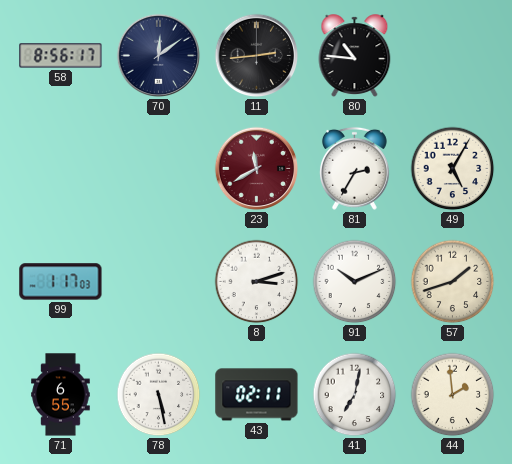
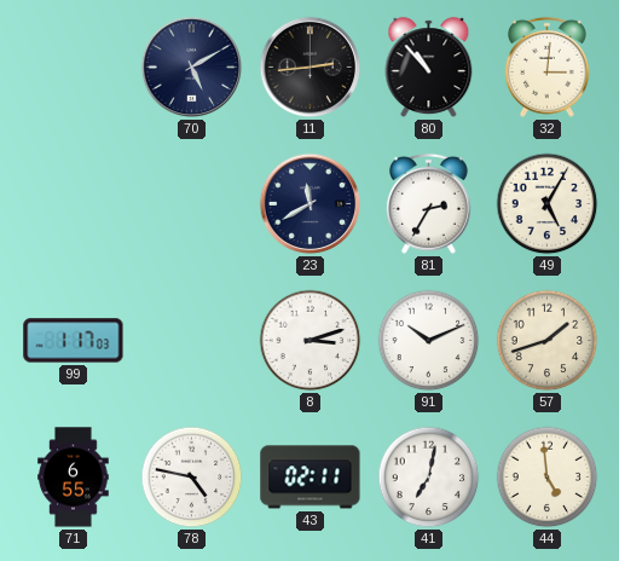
58: 8:56 -> none
70: 12:09 -> 5:10
80: 10:46 -> 10:53
32: none -> 3:01
23 dial: burgundy -> navy
78: 5:28 -> 4:47
44: 1:59 -> 4:59
